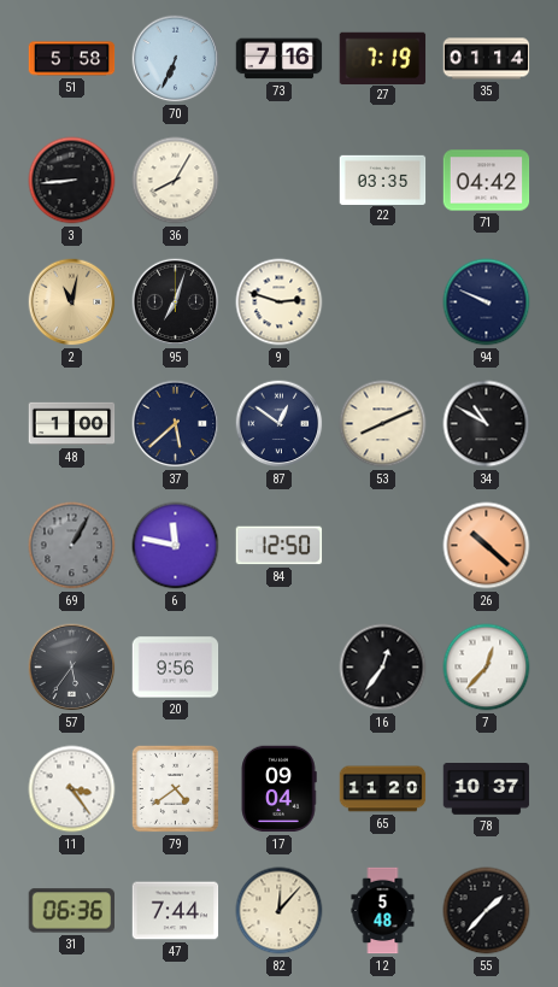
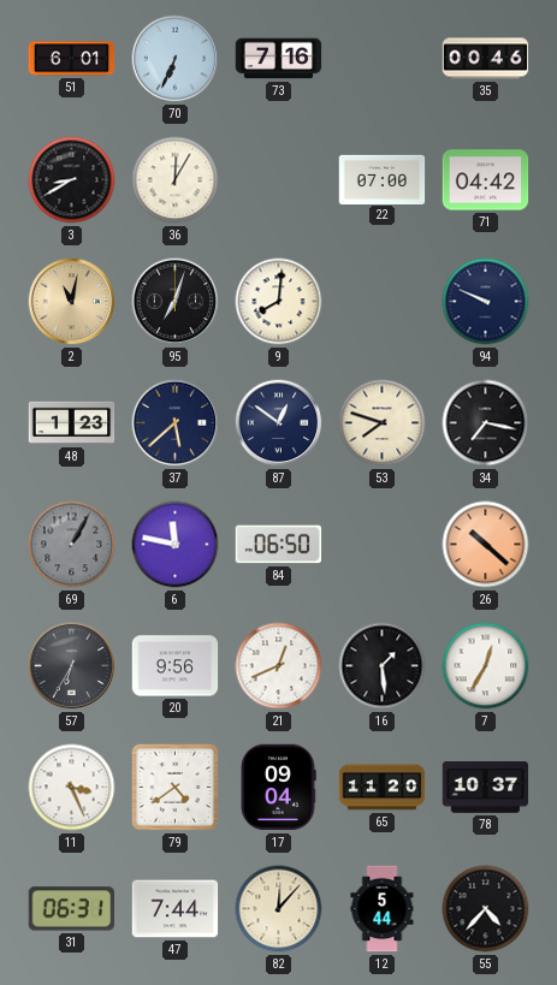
51: 5:58 -> 6:01
27: 7:19 -> none
35: 01:14 -> 00:46
3: 8:44 -> 8:40
36: 8:05 -> 12:05
22: 03:35 -> 07:00
9: 2:48 -> 8:01
48: 1:00 -> 1:23
53: 8:11 -> 7:48
34: 10:50 -> 7:17
84: 12:50 -> 06:50
57: 5:36 -> 6:35
21: none -> 12:41
16: 12:36 -> 1:29
7: 12:37 -> 12:35
11: 3:24 -> 3:26
31: 06:36 -> 06:31
12: 5:48 -> 5:44
55: 1:37 -> 4:37
